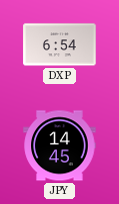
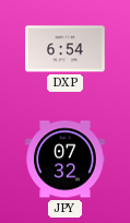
JPY: 14:45 -> 07:32
